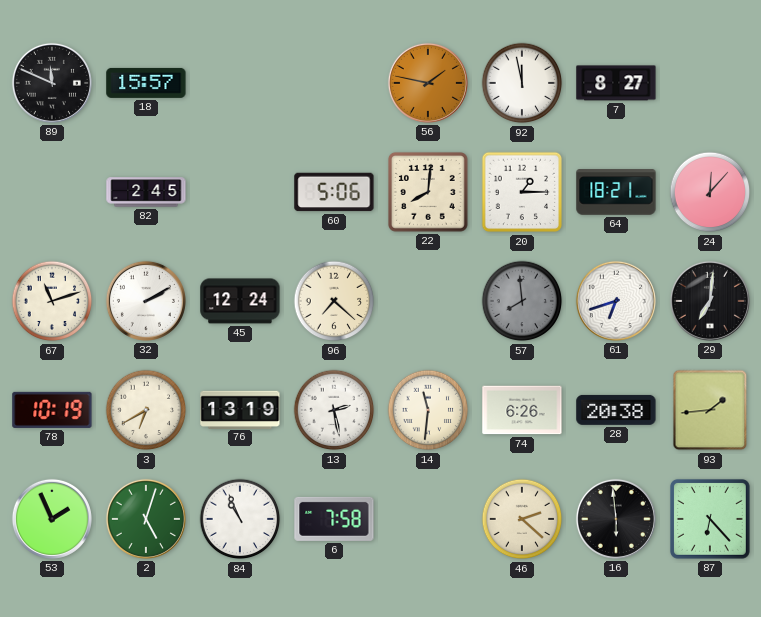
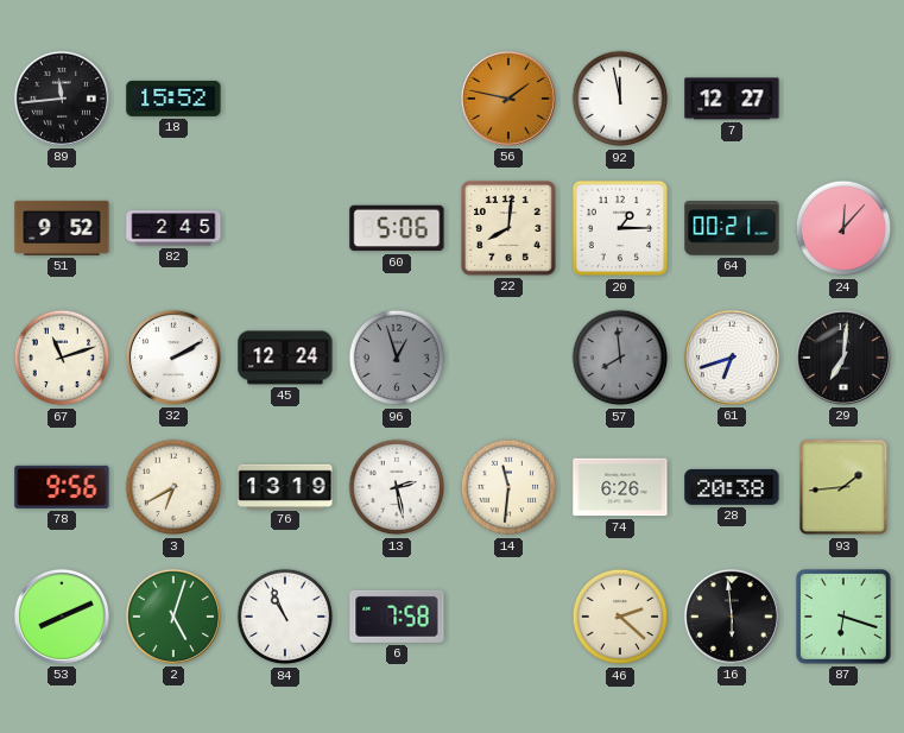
89: 11:49 -> 11:44
18: 15:57 -> 15:52
7: 8:27 -> 12:27
51: none -> 9:52
64: 18:21 -> 00:21
96: 7:22 -> 12:57
96 dial: cream -> grey
78: 10:19 -> 9:56
53: 1:56 -> 8:11
87: 6:23 -> 6:18
